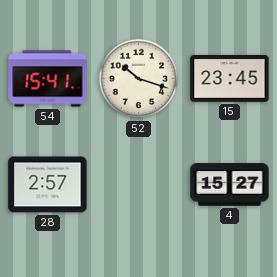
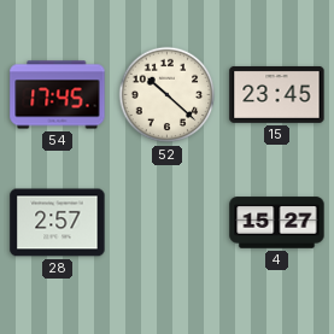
54: 15:41 -> 17:45
52: 10:18 -> 10:22
